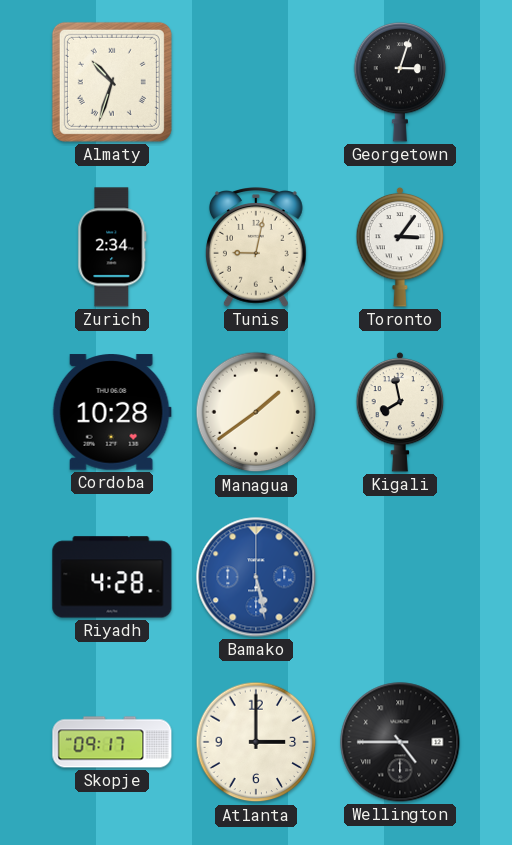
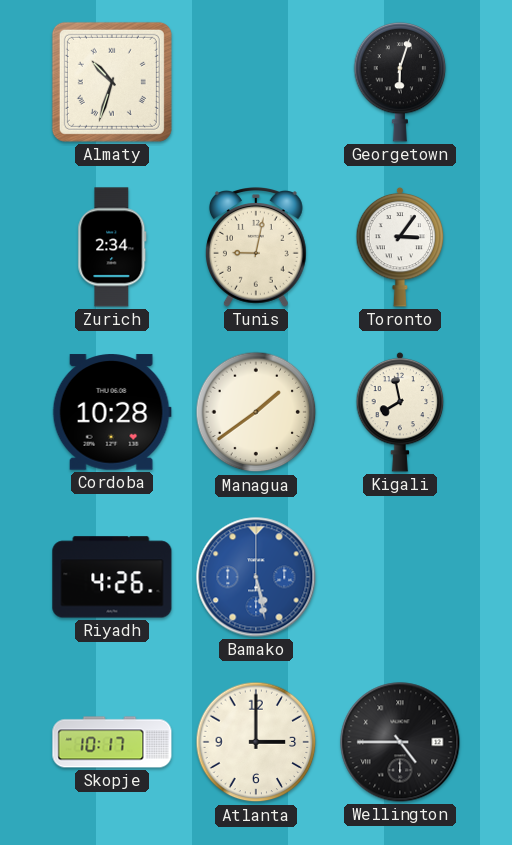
Georgetown: 3:03 -> 6:03
Riyadh: 4:28 -> 4:26
Skopje: 09:17 -> 10:17
